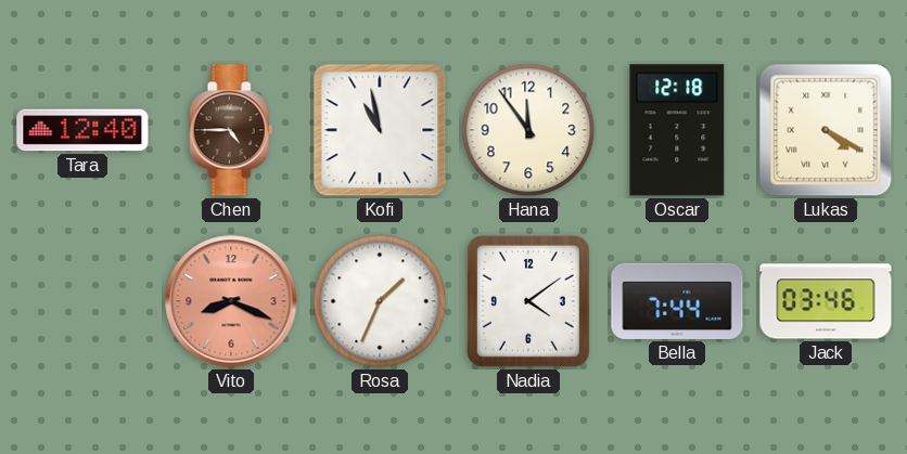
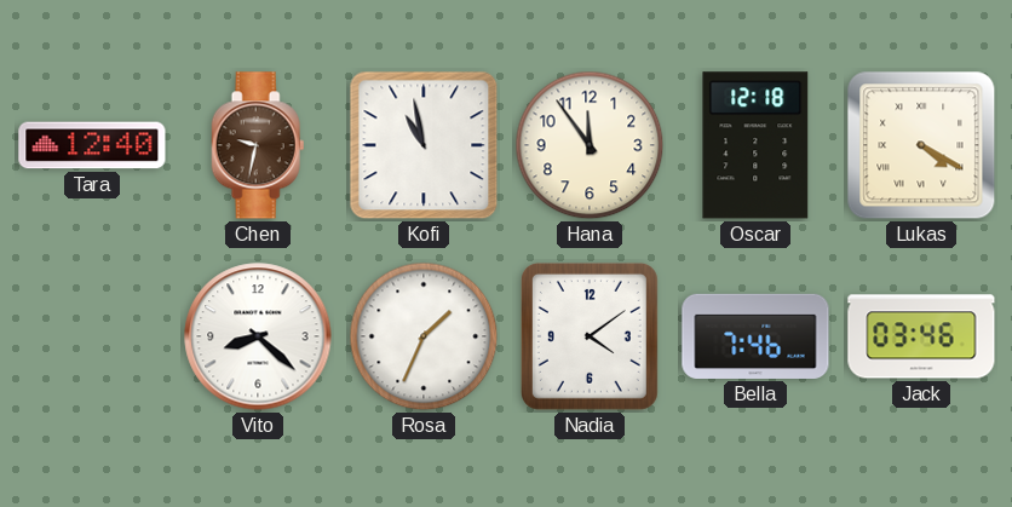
Chen: 4:45 -> 9:32
Vito: 8:19 -> 8:22
Vito dial: salmon -> white
Bella: 7:44 -> 7:46
